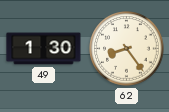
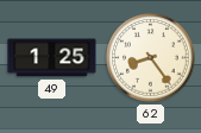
49: 1:30 -> 1:25
